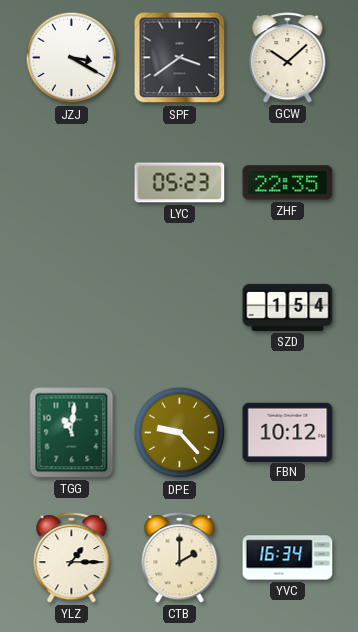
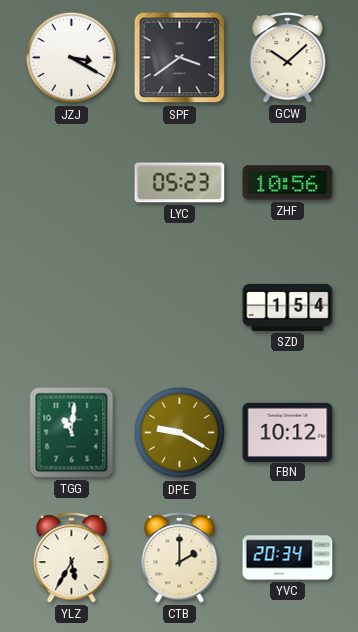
ZHF: 22:35 -> 10:56
DPE: 9:23 -> 9:20
YLZ: 1:15 -> 5:35
YVC: 16:34 -> 20:34
